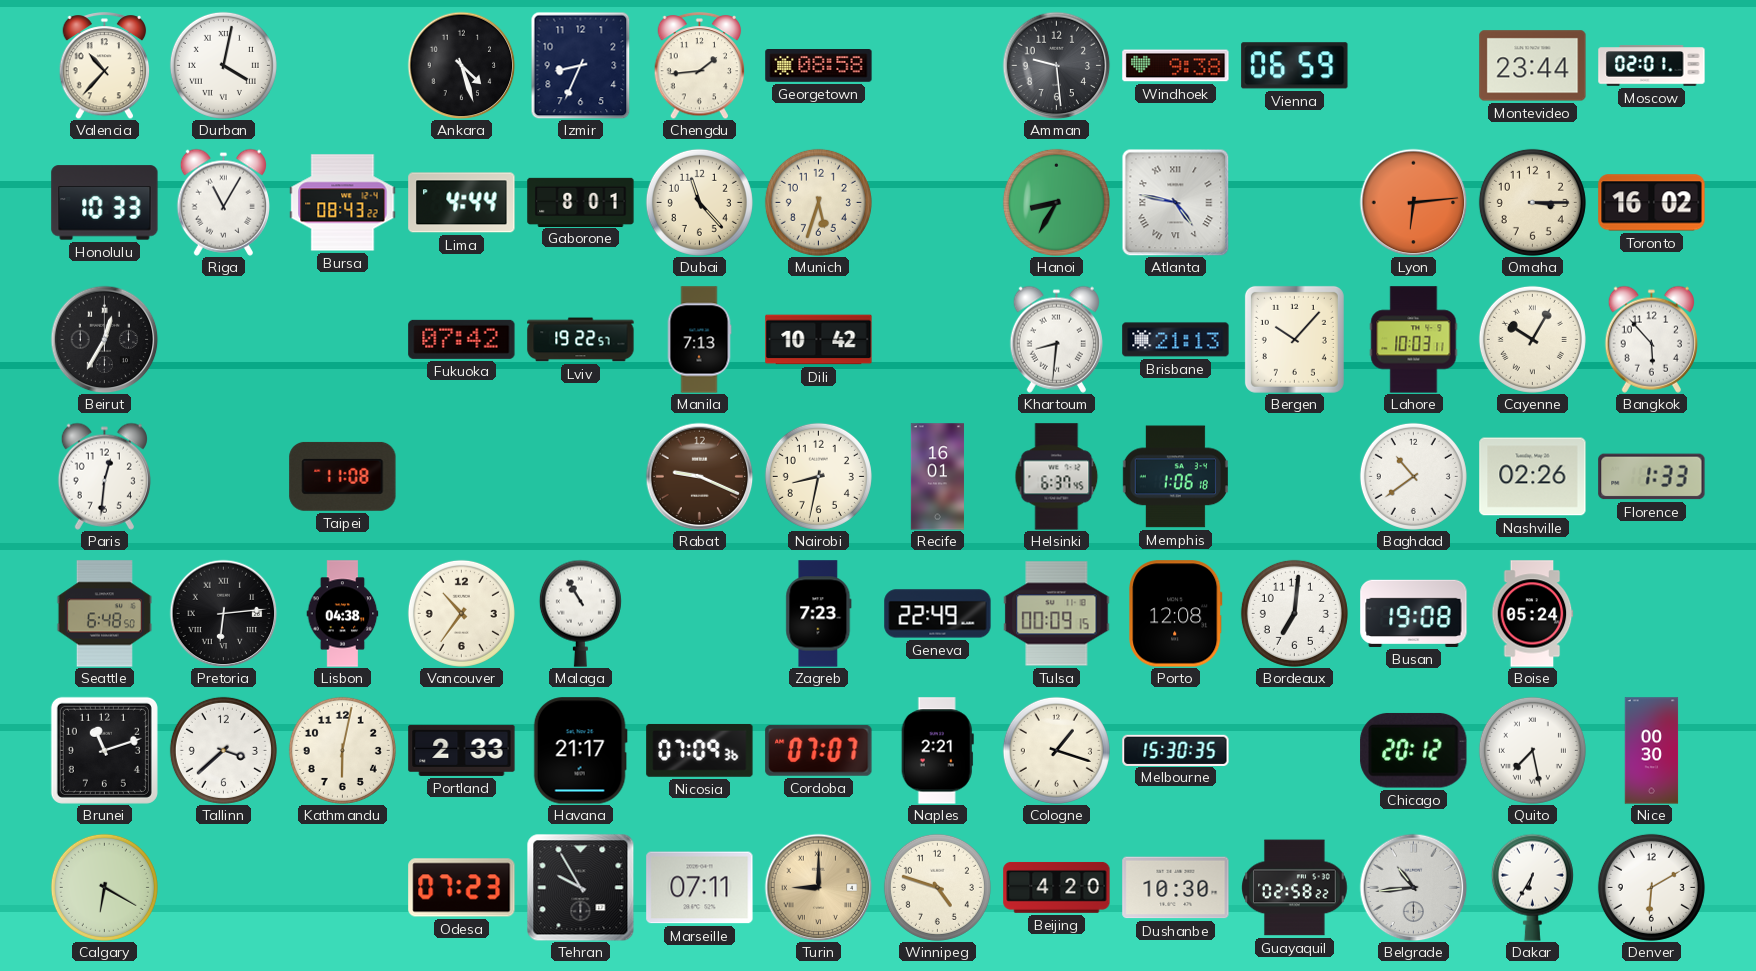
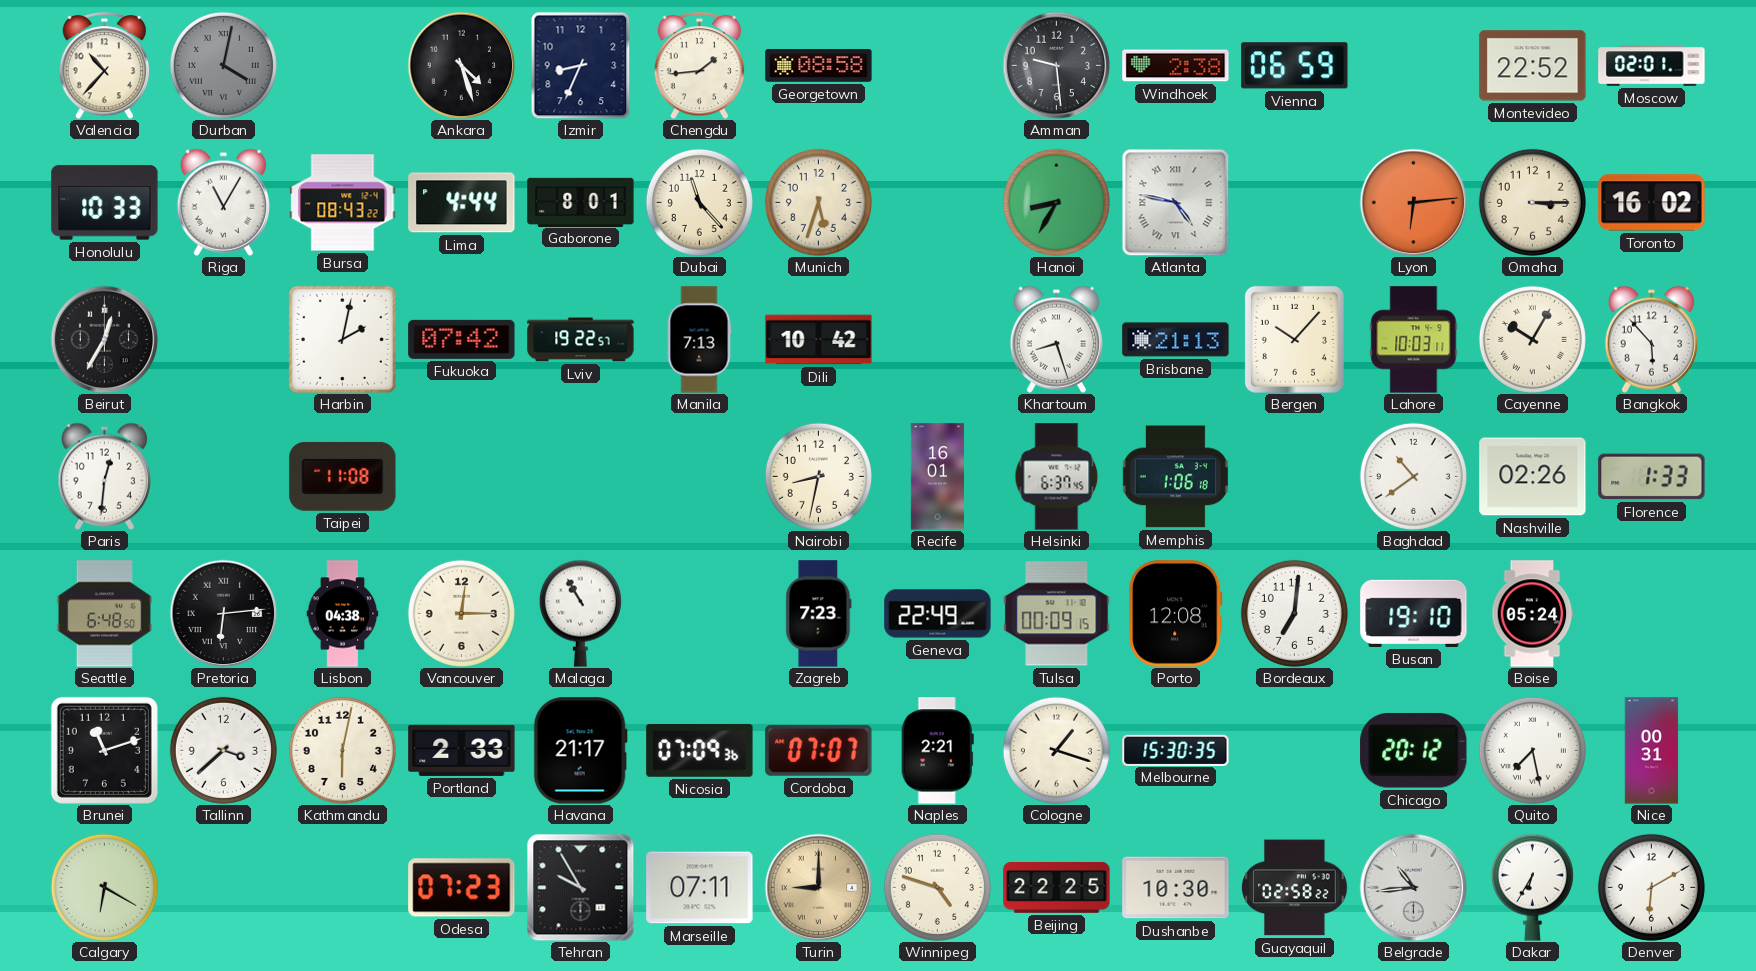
Durban dial: white -> grey
Windhoek: 9:38 -> 2:38
Montevideo: 23:44 -> 22:52
Harbin: none -> 2:02
Khartoum: 8:31 -> 8:27
Rabat: 9:19 -> none
Vancouver: 10:36 -> 12:15
Busan: 19:08 -> 19:10
Nice: 00:30 -> 00:31
Beijing: 4:20 -> 22:25
